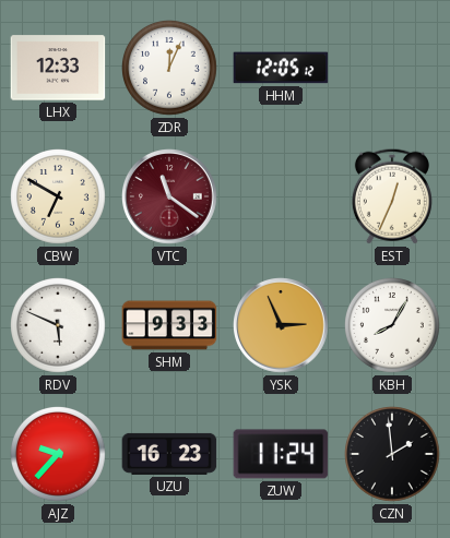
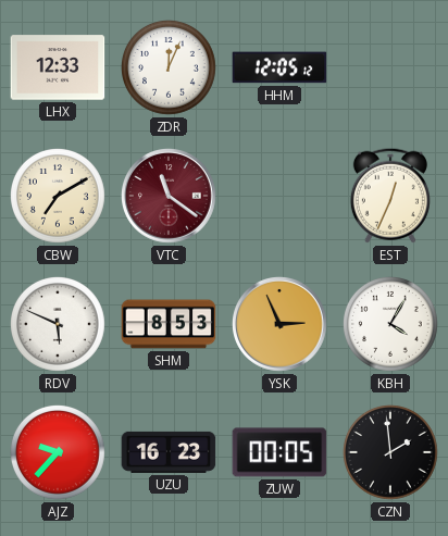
CBW: 6:50 -> 7:10
SHM: 9:33 -> 8:53
KBH: 8:05 -> 4:05
ZUW: 11:24 -> 00:05
